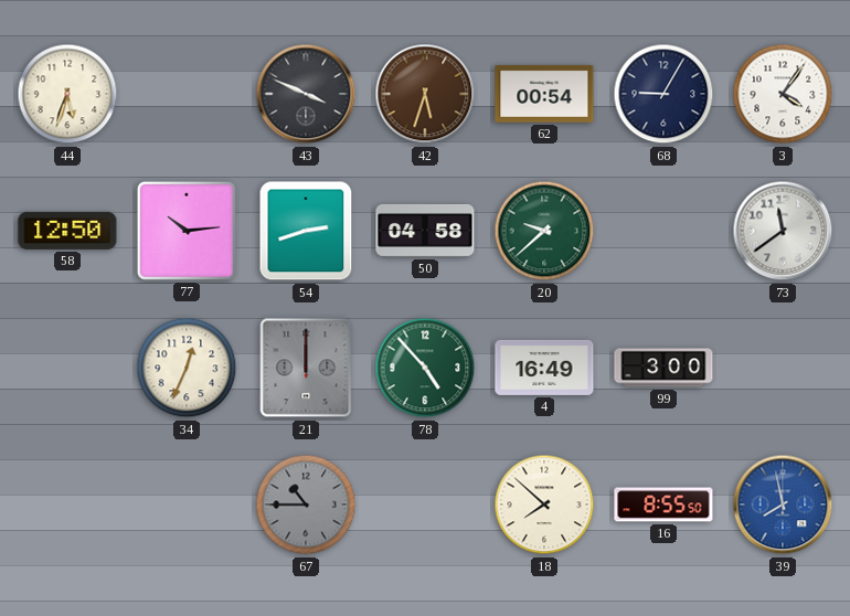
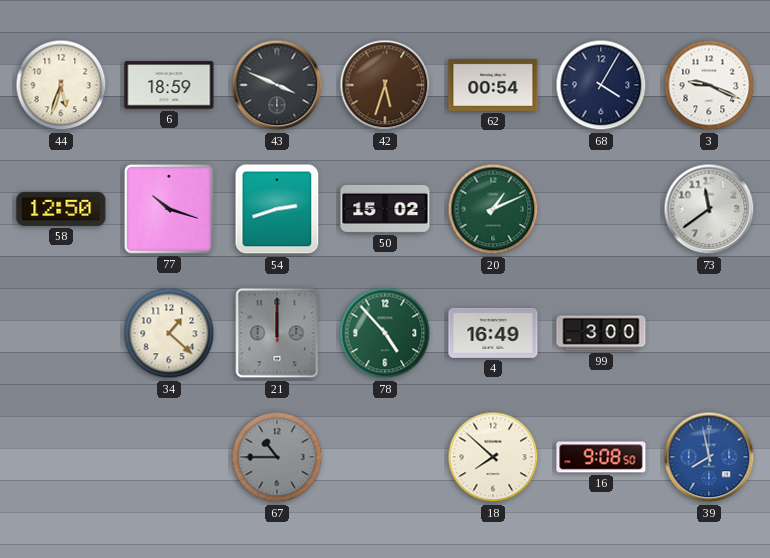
6: none -> 18:59
68: 9:05 -> 4:05
3: 4:06 -> 9:19
77: 10:14 -> 10:18
50: 04:58 -> 15:02
20: 9:38 -> 1:11
34: 12:34 -> 1:22
16: 8:55 -> 9:08
